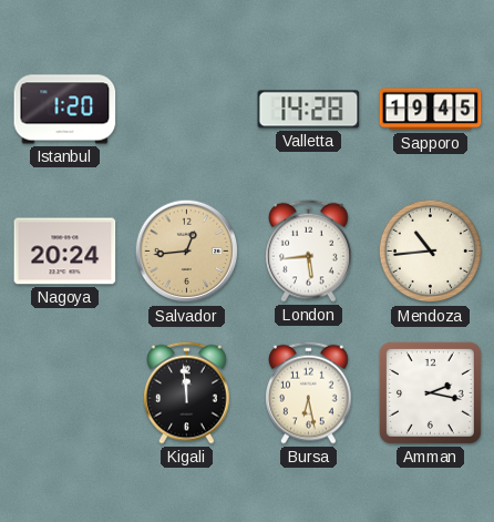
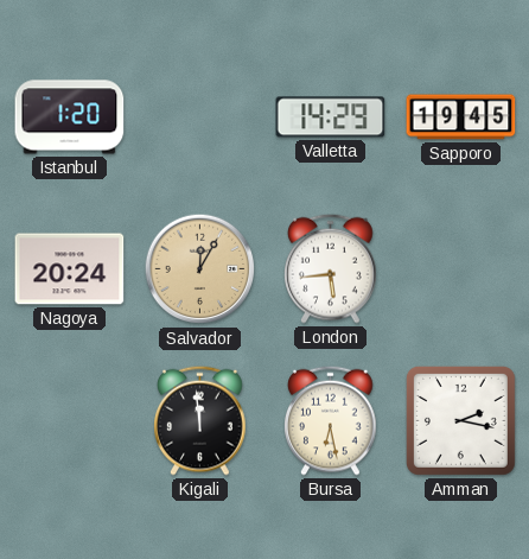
Valletta: 14:28 -> 14:29
Salvador: 12:44 -> 12:05
Mendoza: 10:44 -> none
